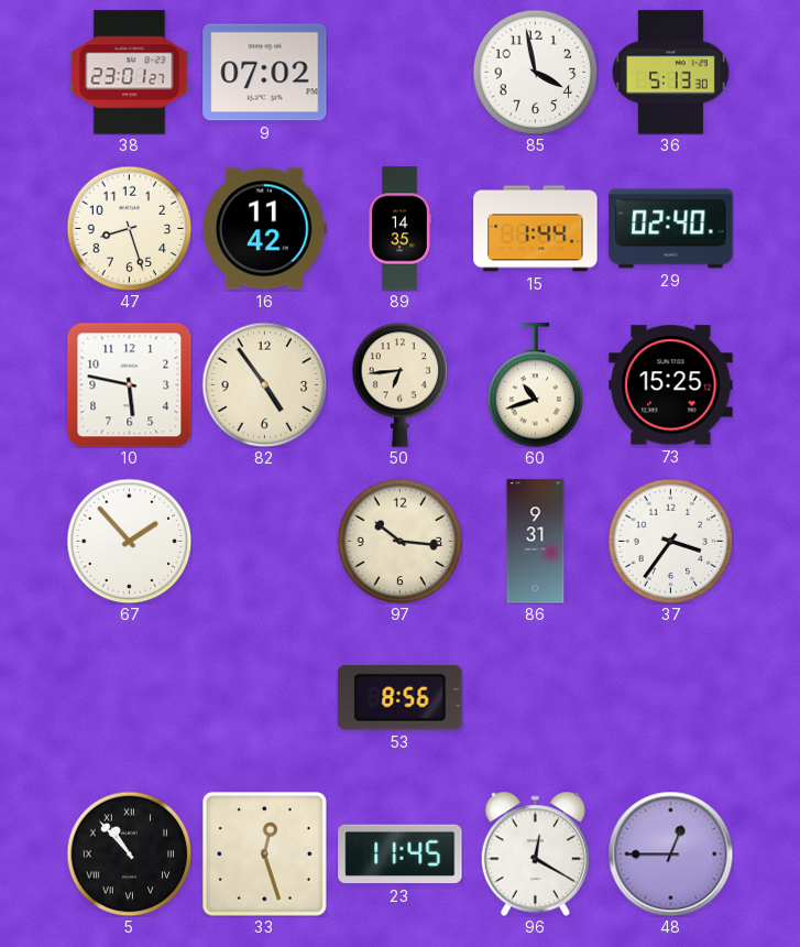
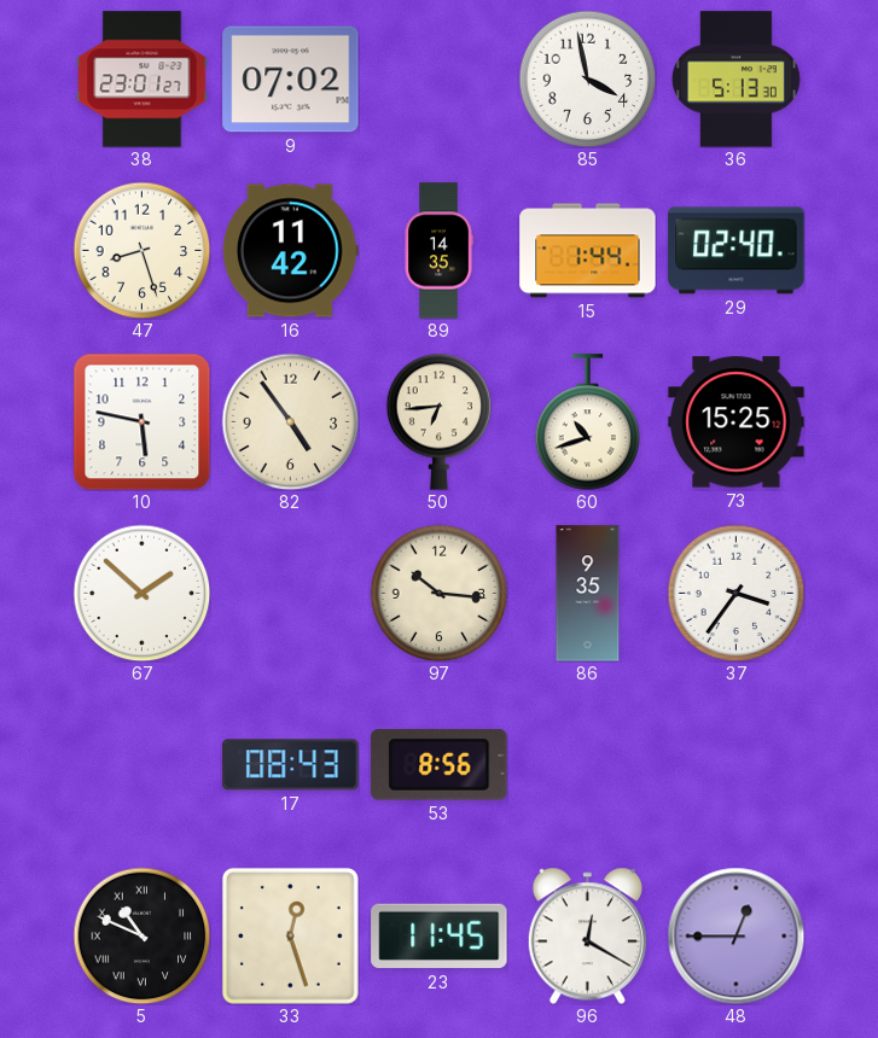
67: 1:53 -> 1:52
86: 9:31 -> 9:35
17: none -> 08:43
5: 10:53 -> 10:49
